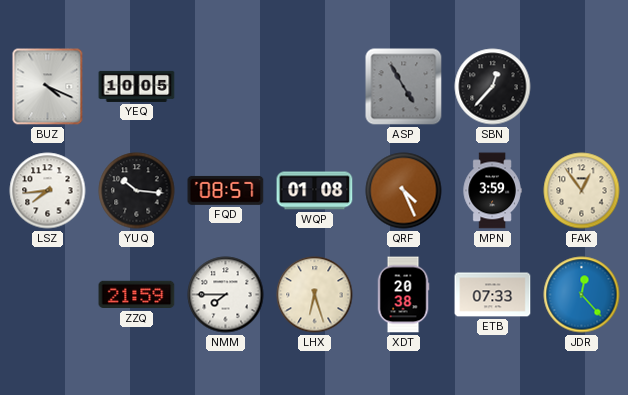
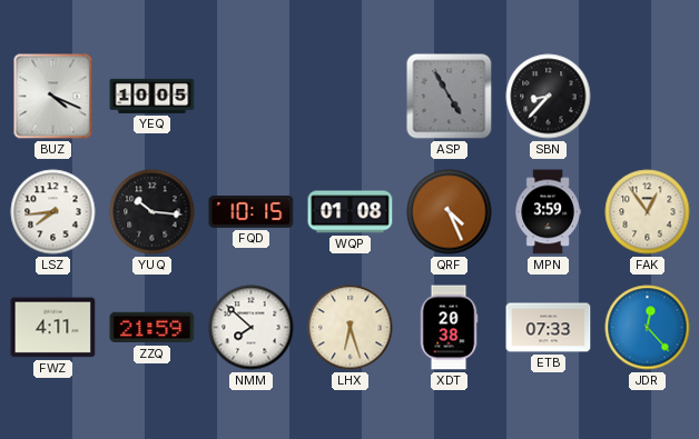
SBN: 12:37 -> 8:37
FQD: 08:57 -> 10:15
FWZ: none -> 4:11
NMM: 7:45 -> 7:52
